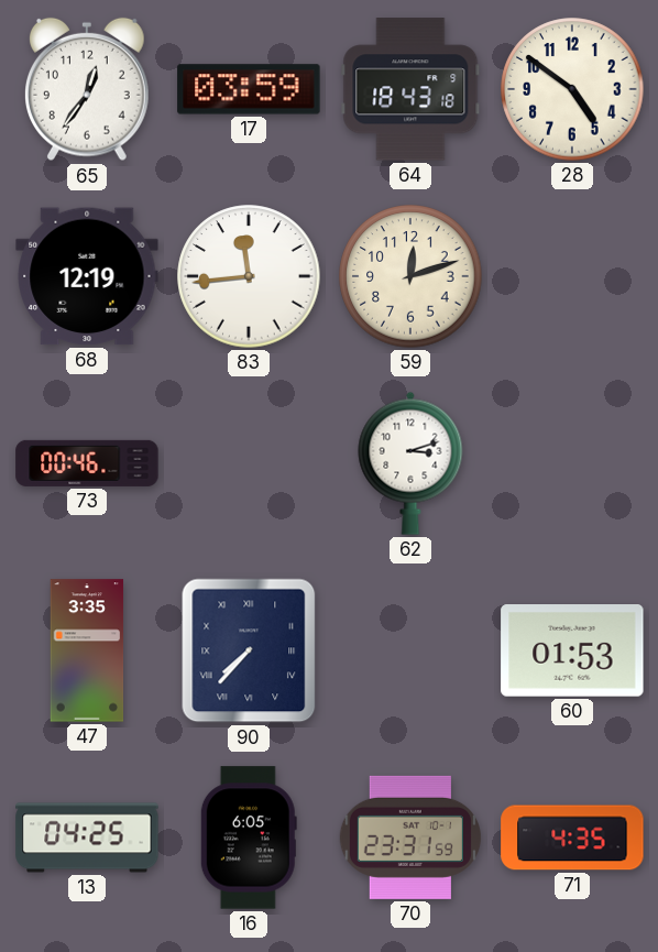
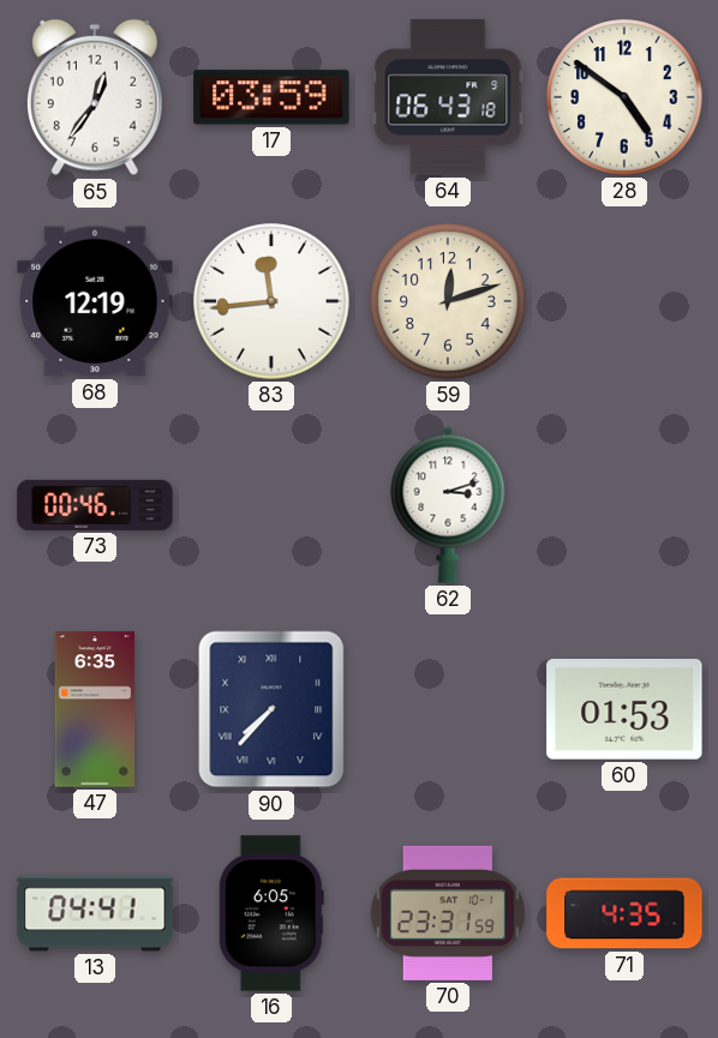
64: 18:43 -> 06:43
47: 3:35 -> 6:35
13: 04:25 -> 04:41
